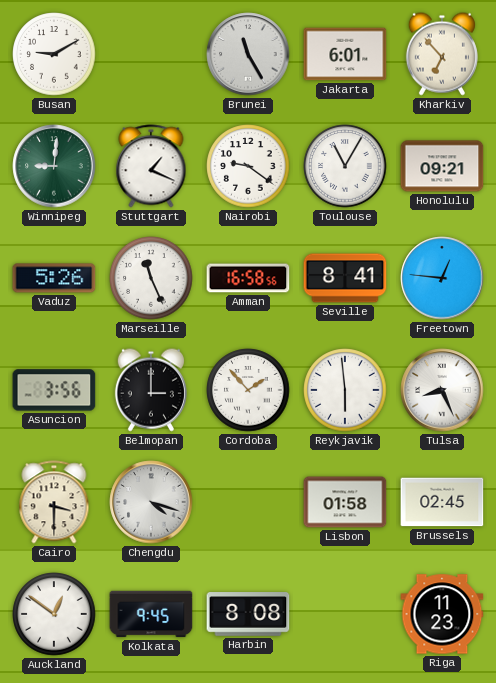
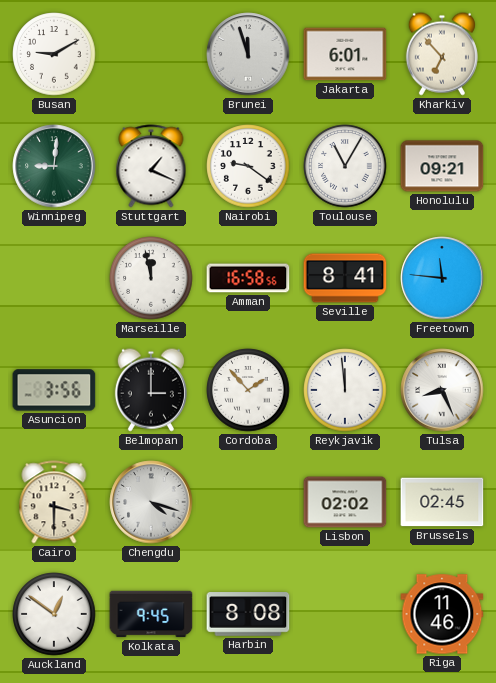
Brunei: 11:25 -> 11:57
Vaduz: 5:26 -> none
Marseille: 11:26 -> 11:58
Freetown: 12:46 -> 11:46
Reykjavik: 5:59 -> 11:59
Lisbon: 01:58 -> 02:02
Riga: 11:23 -> 11:46
